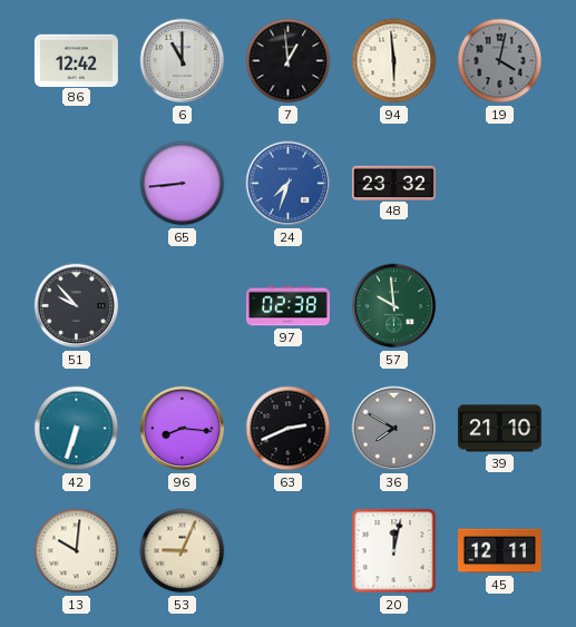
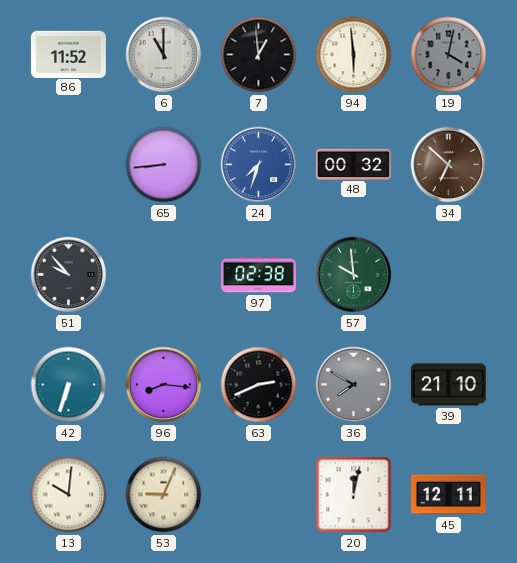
86: 12:42 -> 11:52
48: 23:32 -> 00:32
34: none -> 6:52
